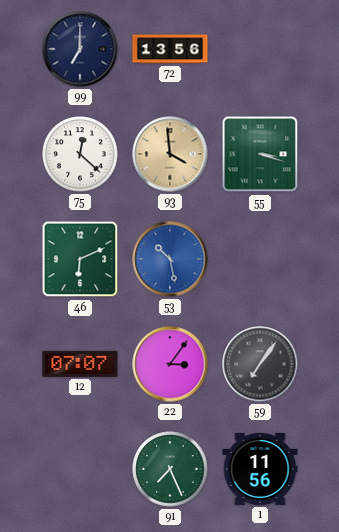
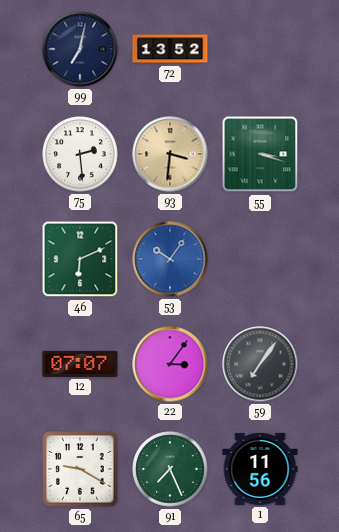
99: 7:00 -> 7:02
72: 13:56 -> 13:52
75: 12:22 -> 2:29
93: 3:59 -> 3:31
53: 10:28 -> 10:06
65: none -> 9:20
